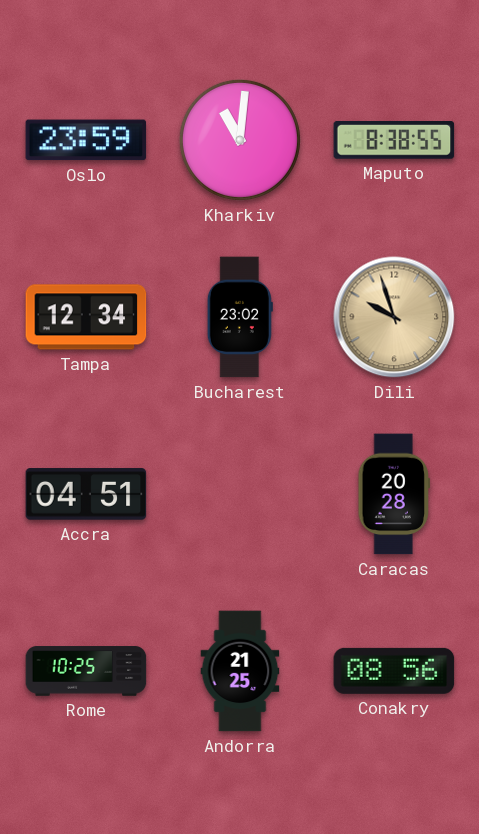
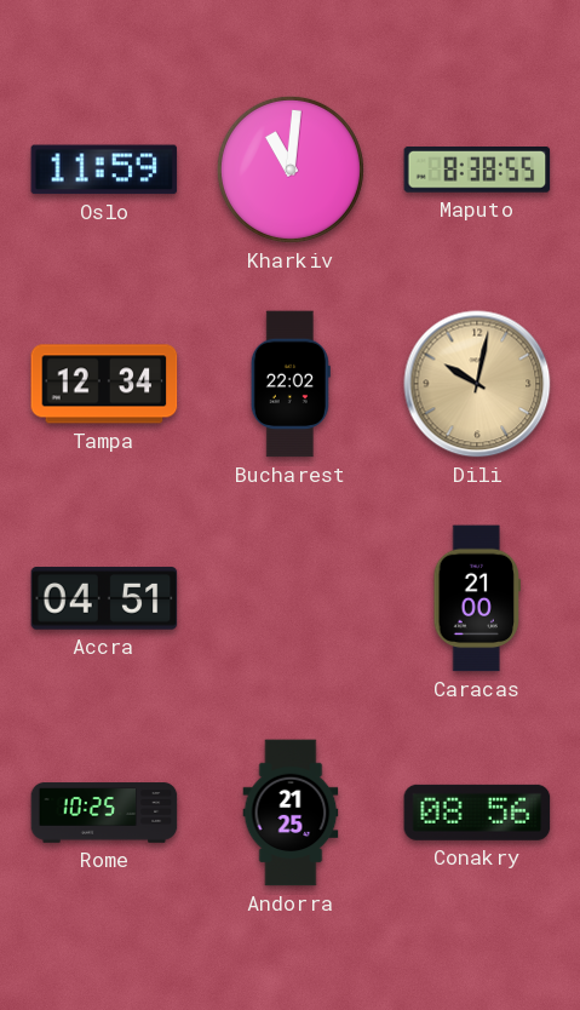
Oslo: 23:59 -> 11:59
Bucharest: 23:02 -> 22:02
Dili: 9:57 -> 10:02
Caracas: 20:28 -> 21:00
